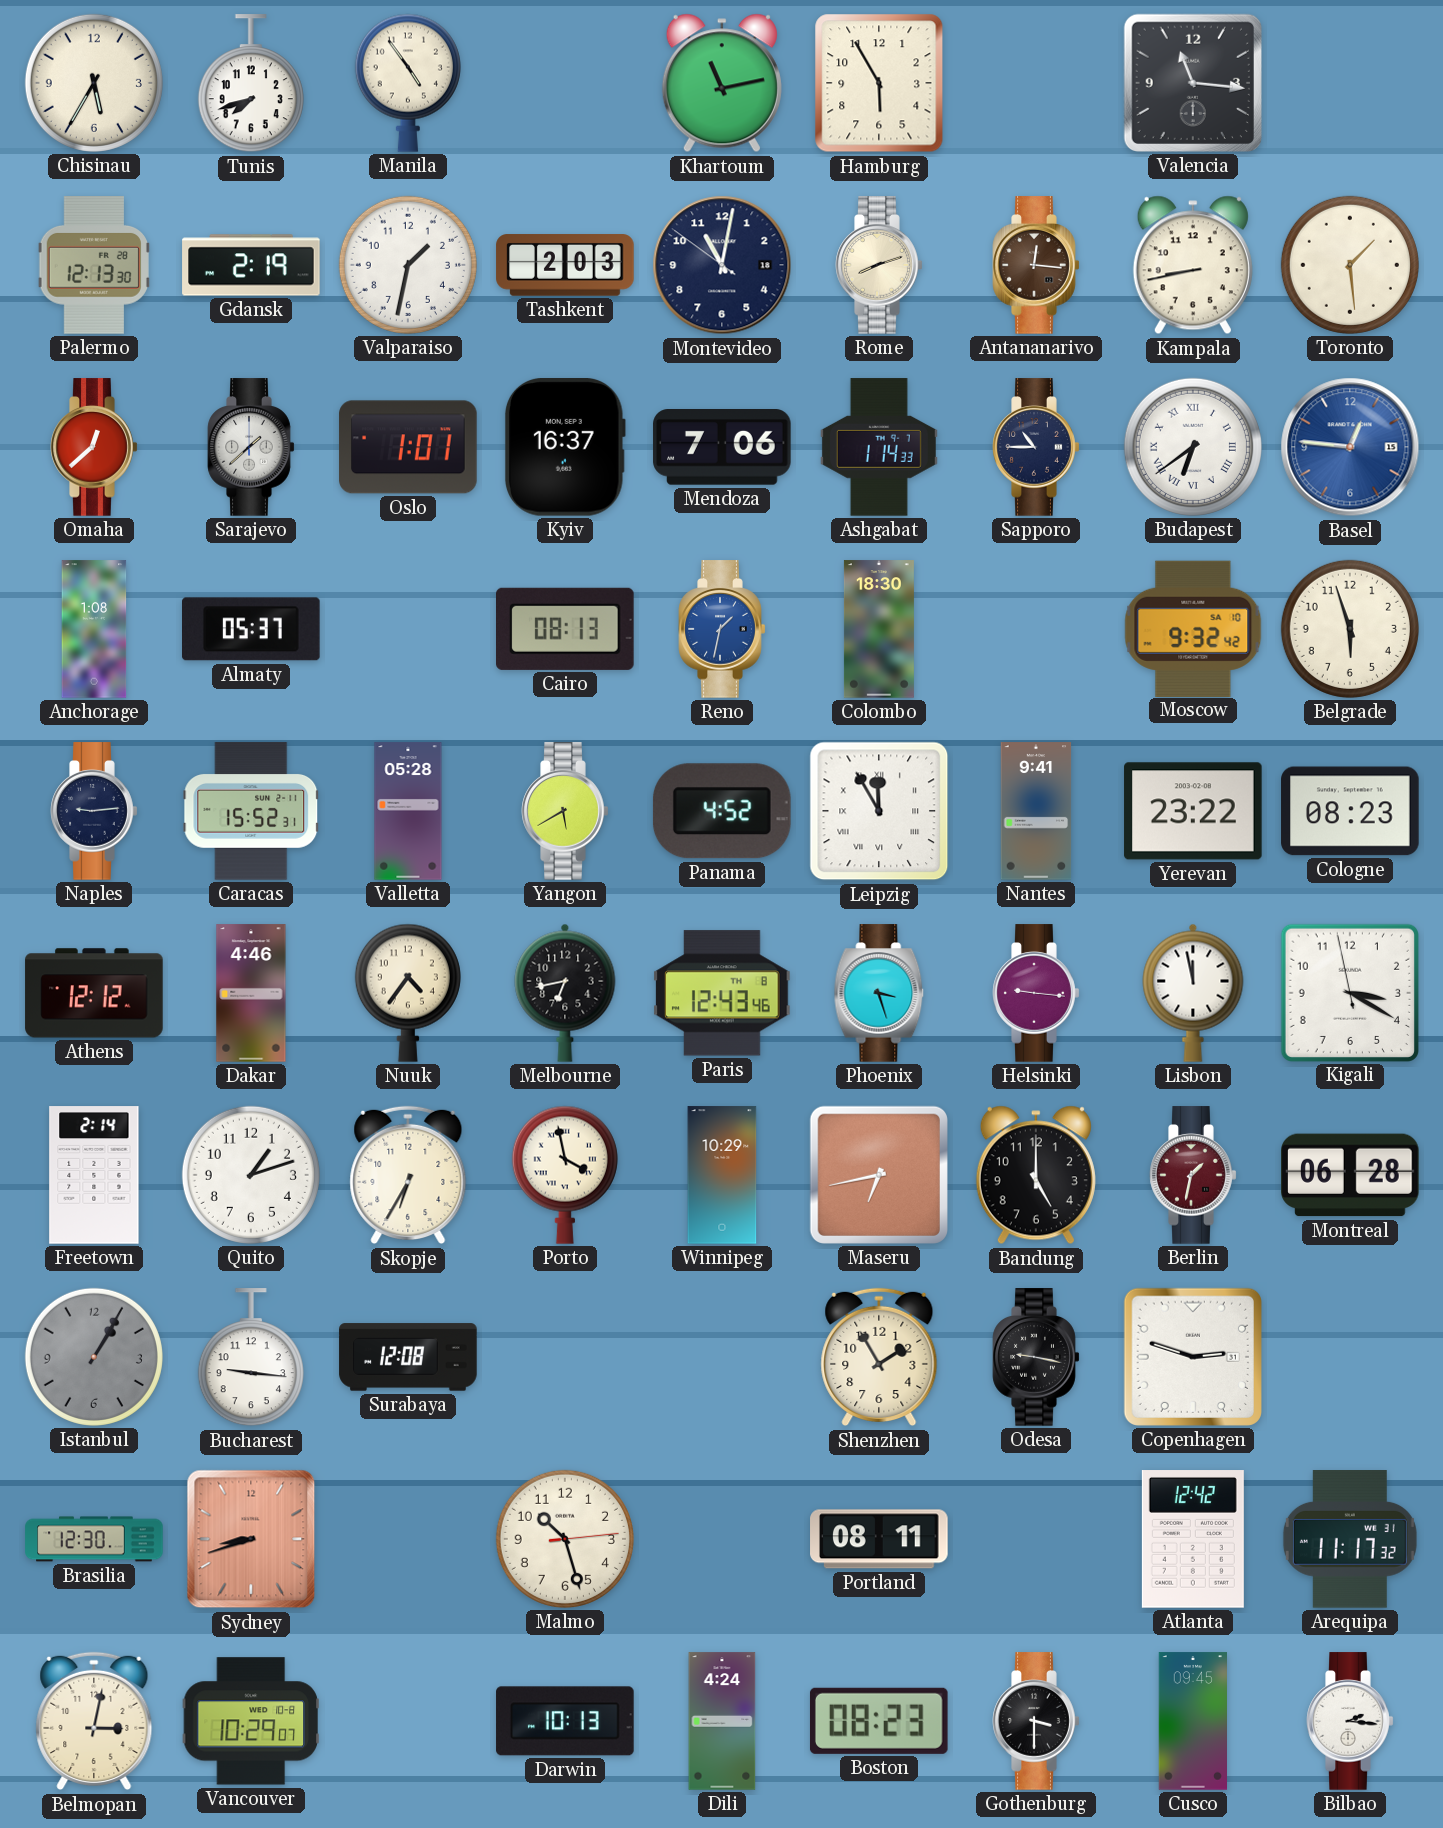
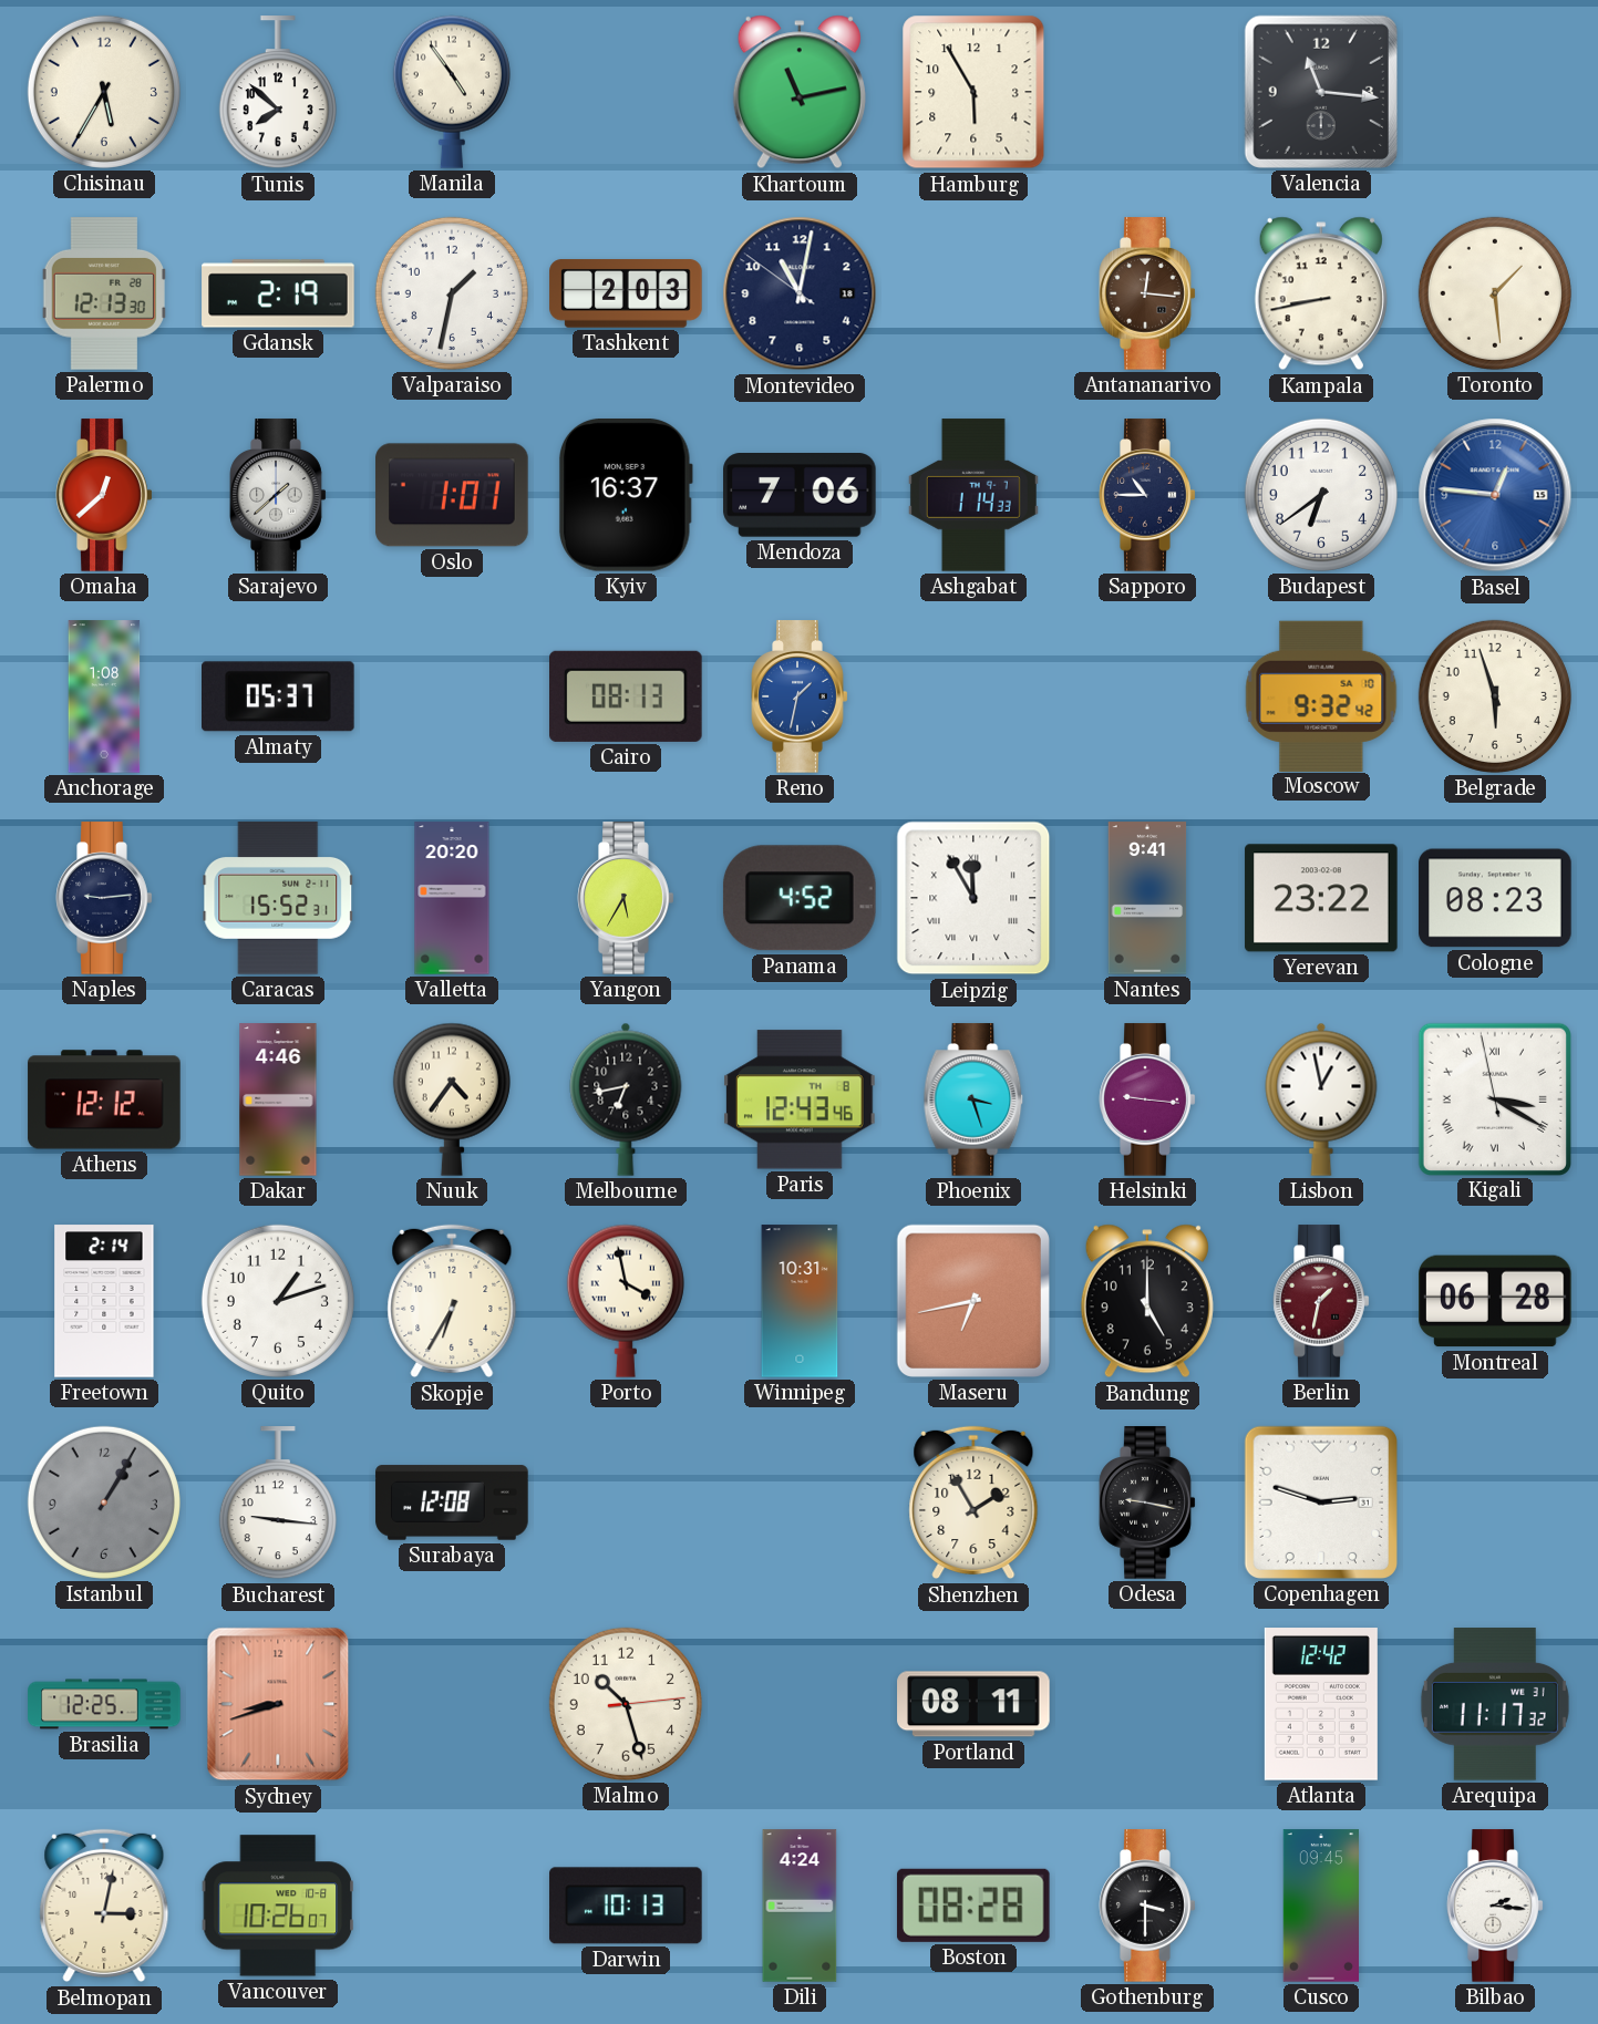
Tunis: 7:42 -> 7:52
Rome: 8:12 -> none
Budapest numerals: Roman -> Arabic
Colombo: 18:30 -> none
Valletta: 05:28 -> 20:20
Yangon: 5:40 -> 5:35
Lisbon: 11:58 -> 12:58
Kigali numerals: Arabic -> Roman
Winnipeg: 10:29 -> 10:31
Brasilia: 12:30 -> 12:25
Vancouver: 10:29 -> 10:26
Boston: 08:23 -> 08:28
